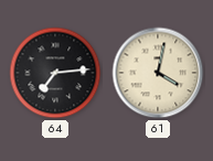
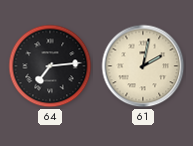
61: 4:02 -> 2:02
